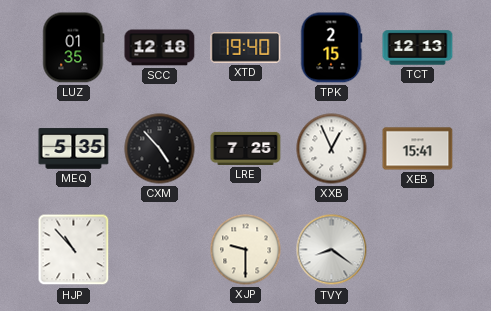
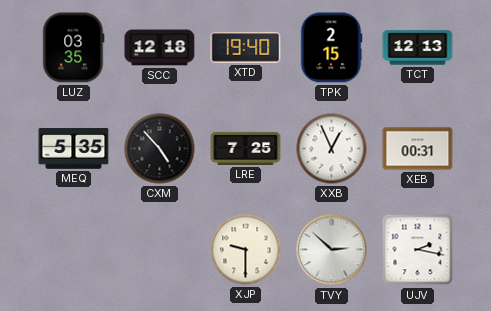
LUZ: 01:35 -> 03:35
XEB: 15:41 -> 00:31
HJP: 10:53 -> none
TVY: 8:21 -> 2:52
UJV: none -> 2:17
